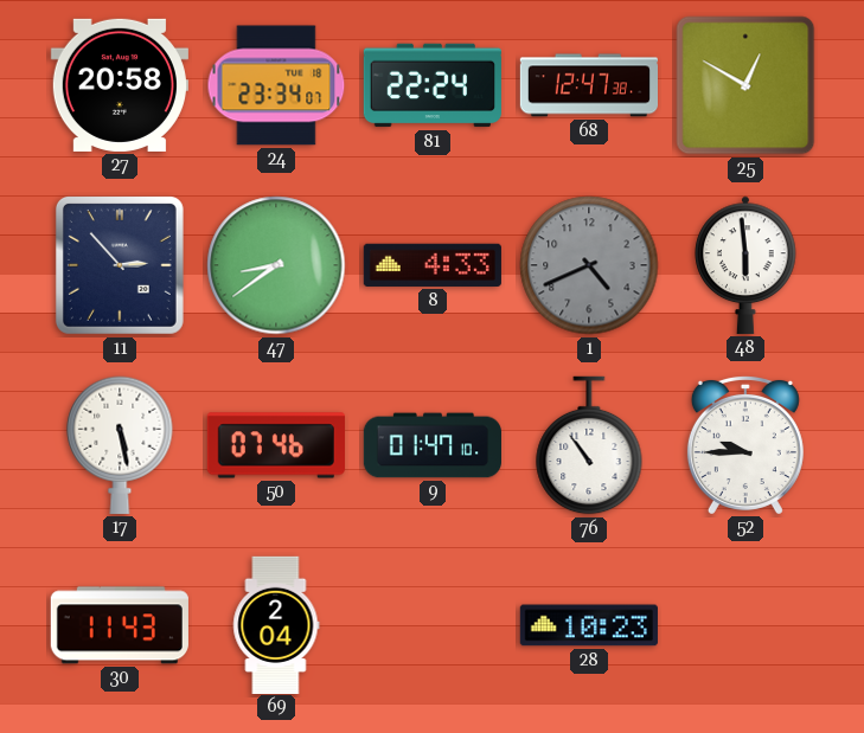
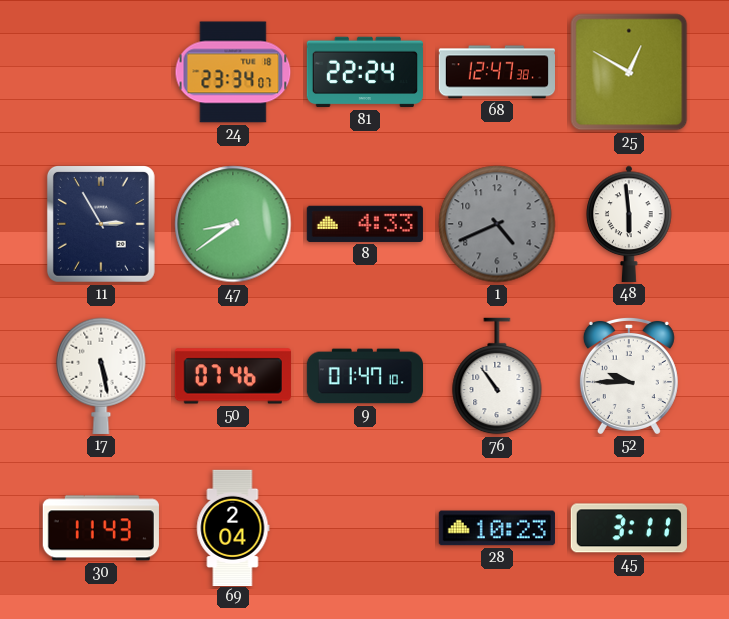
27: 20:58 -> none
11: 2:53 -> 2:55
45: none -> 3:11
